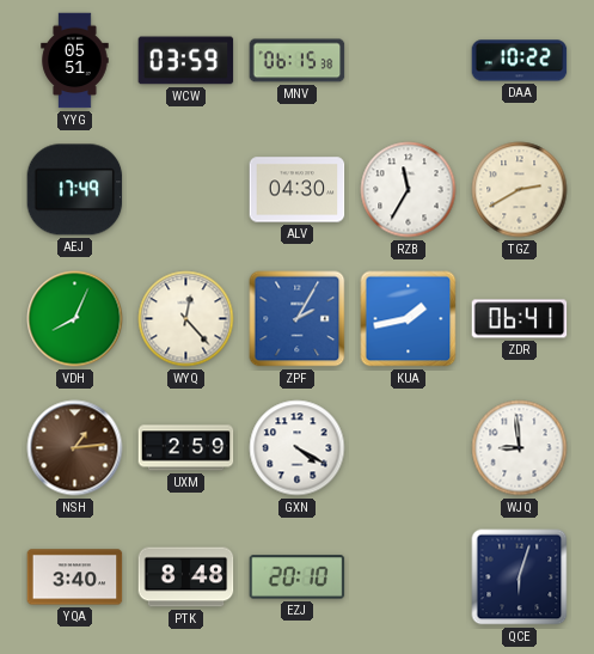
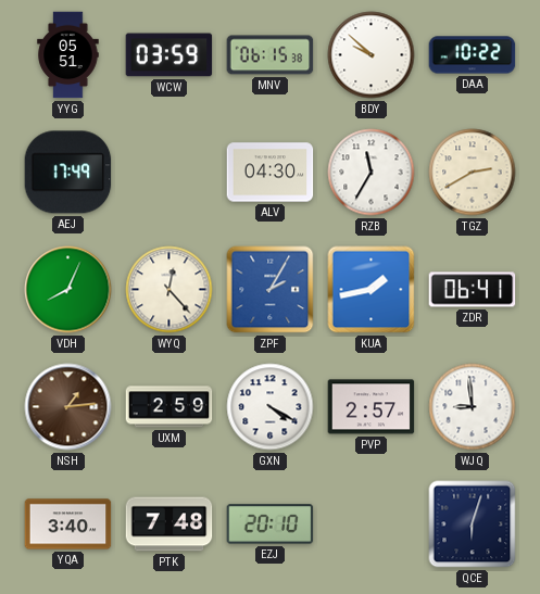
BDY: none -> 9:52
PVP: none -> 2:57
PTK: 8:48 -> 7:48
